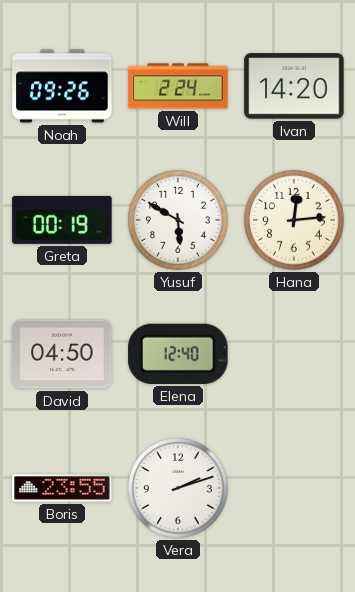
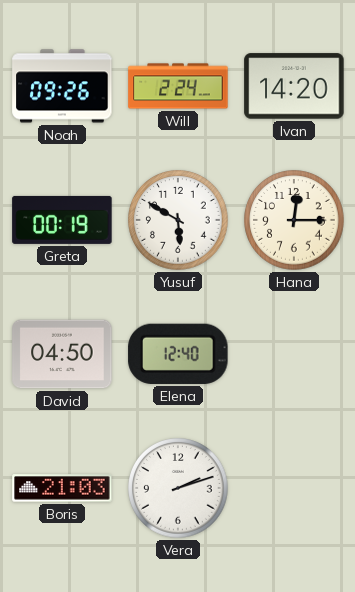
Hana: 12:14 -> 12:15
Boris: 23:55 -> 21:03
